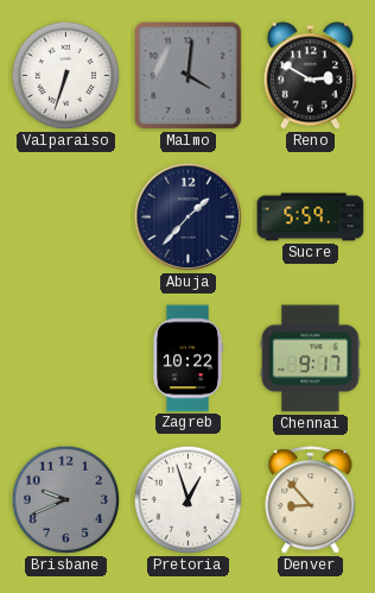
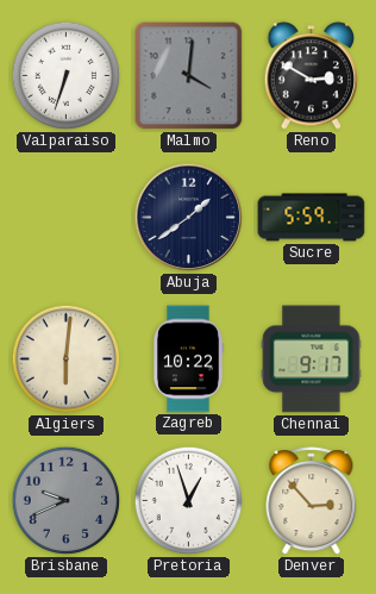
Abuja: 1:37 -> 1:39
Algiers: none -> 6:01
Denver: 8:53 -> 2:53
